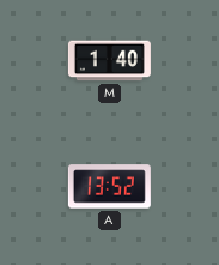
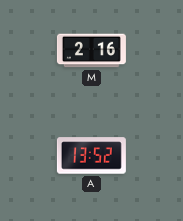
M: 1:40 -> 2:16
